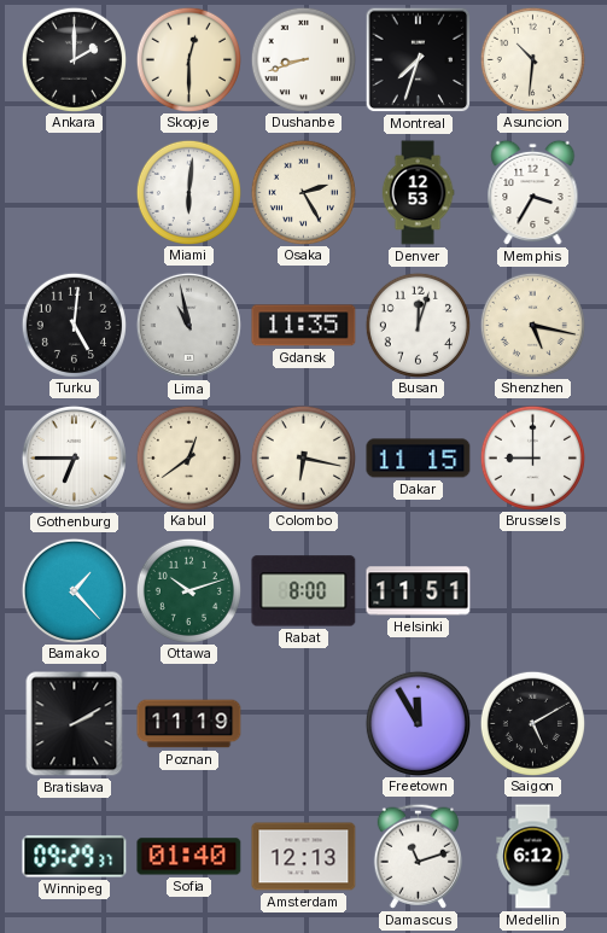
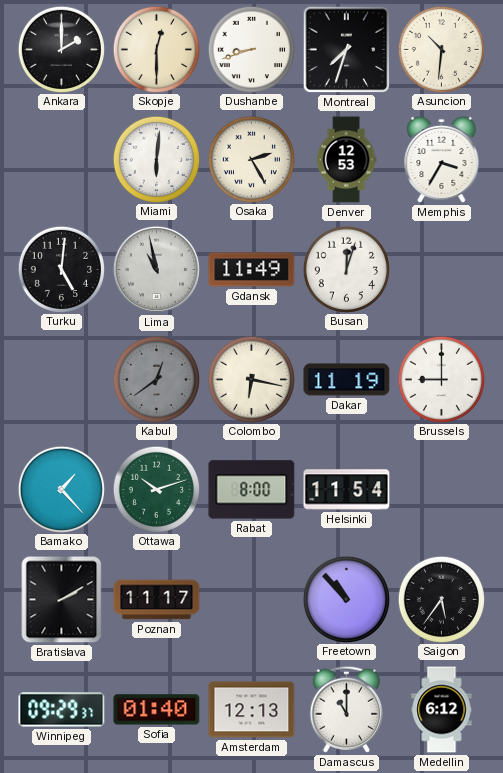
Gdansk: 11:35 -> 11:49
Shenzhen: 5:17 -> none
Gothenburg: 6:45 -> none
Kabul dial: cream -> grey
Dakar: 11:15 -> 11:19
Helsinki: 11:51 -> 11:54
Poznan: 11:19 -> 11:17
Freetown: 11:55 -> 10:53
Saigon: 5:10 -> 5:36
Damascus: 11:12 -> 11:00
